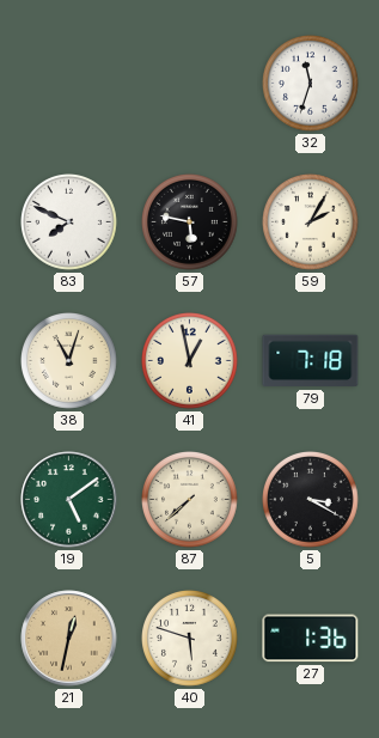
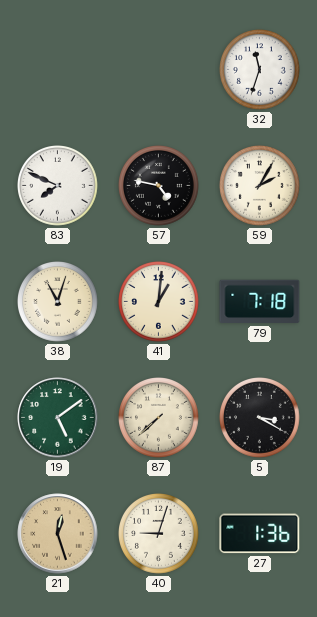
57: 5:47 -> 4:47
41: 12:58 -> 1:01
21: 12:32 -> 12:27
40: 5:48 -> 9:03
